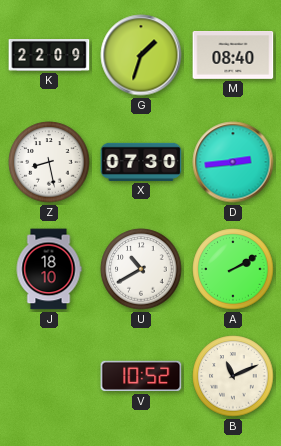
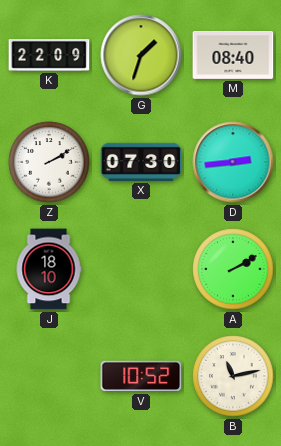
Z: 8:28 -> 2:10
U: 10:40 -> none
B: 11:11 -> 11:13
